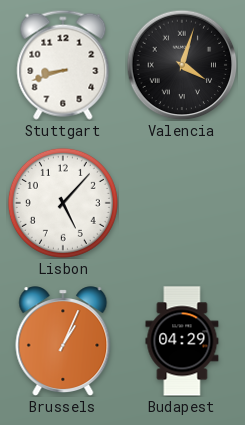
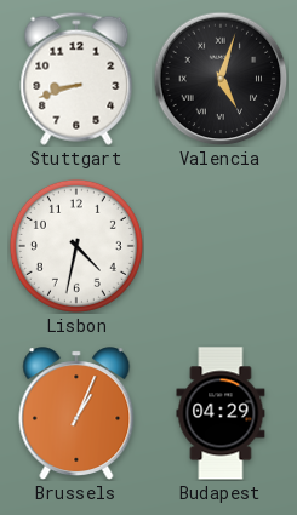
Valencia: 4:03 -> 5:03
Lisbon: 5:07 -> 4:32
